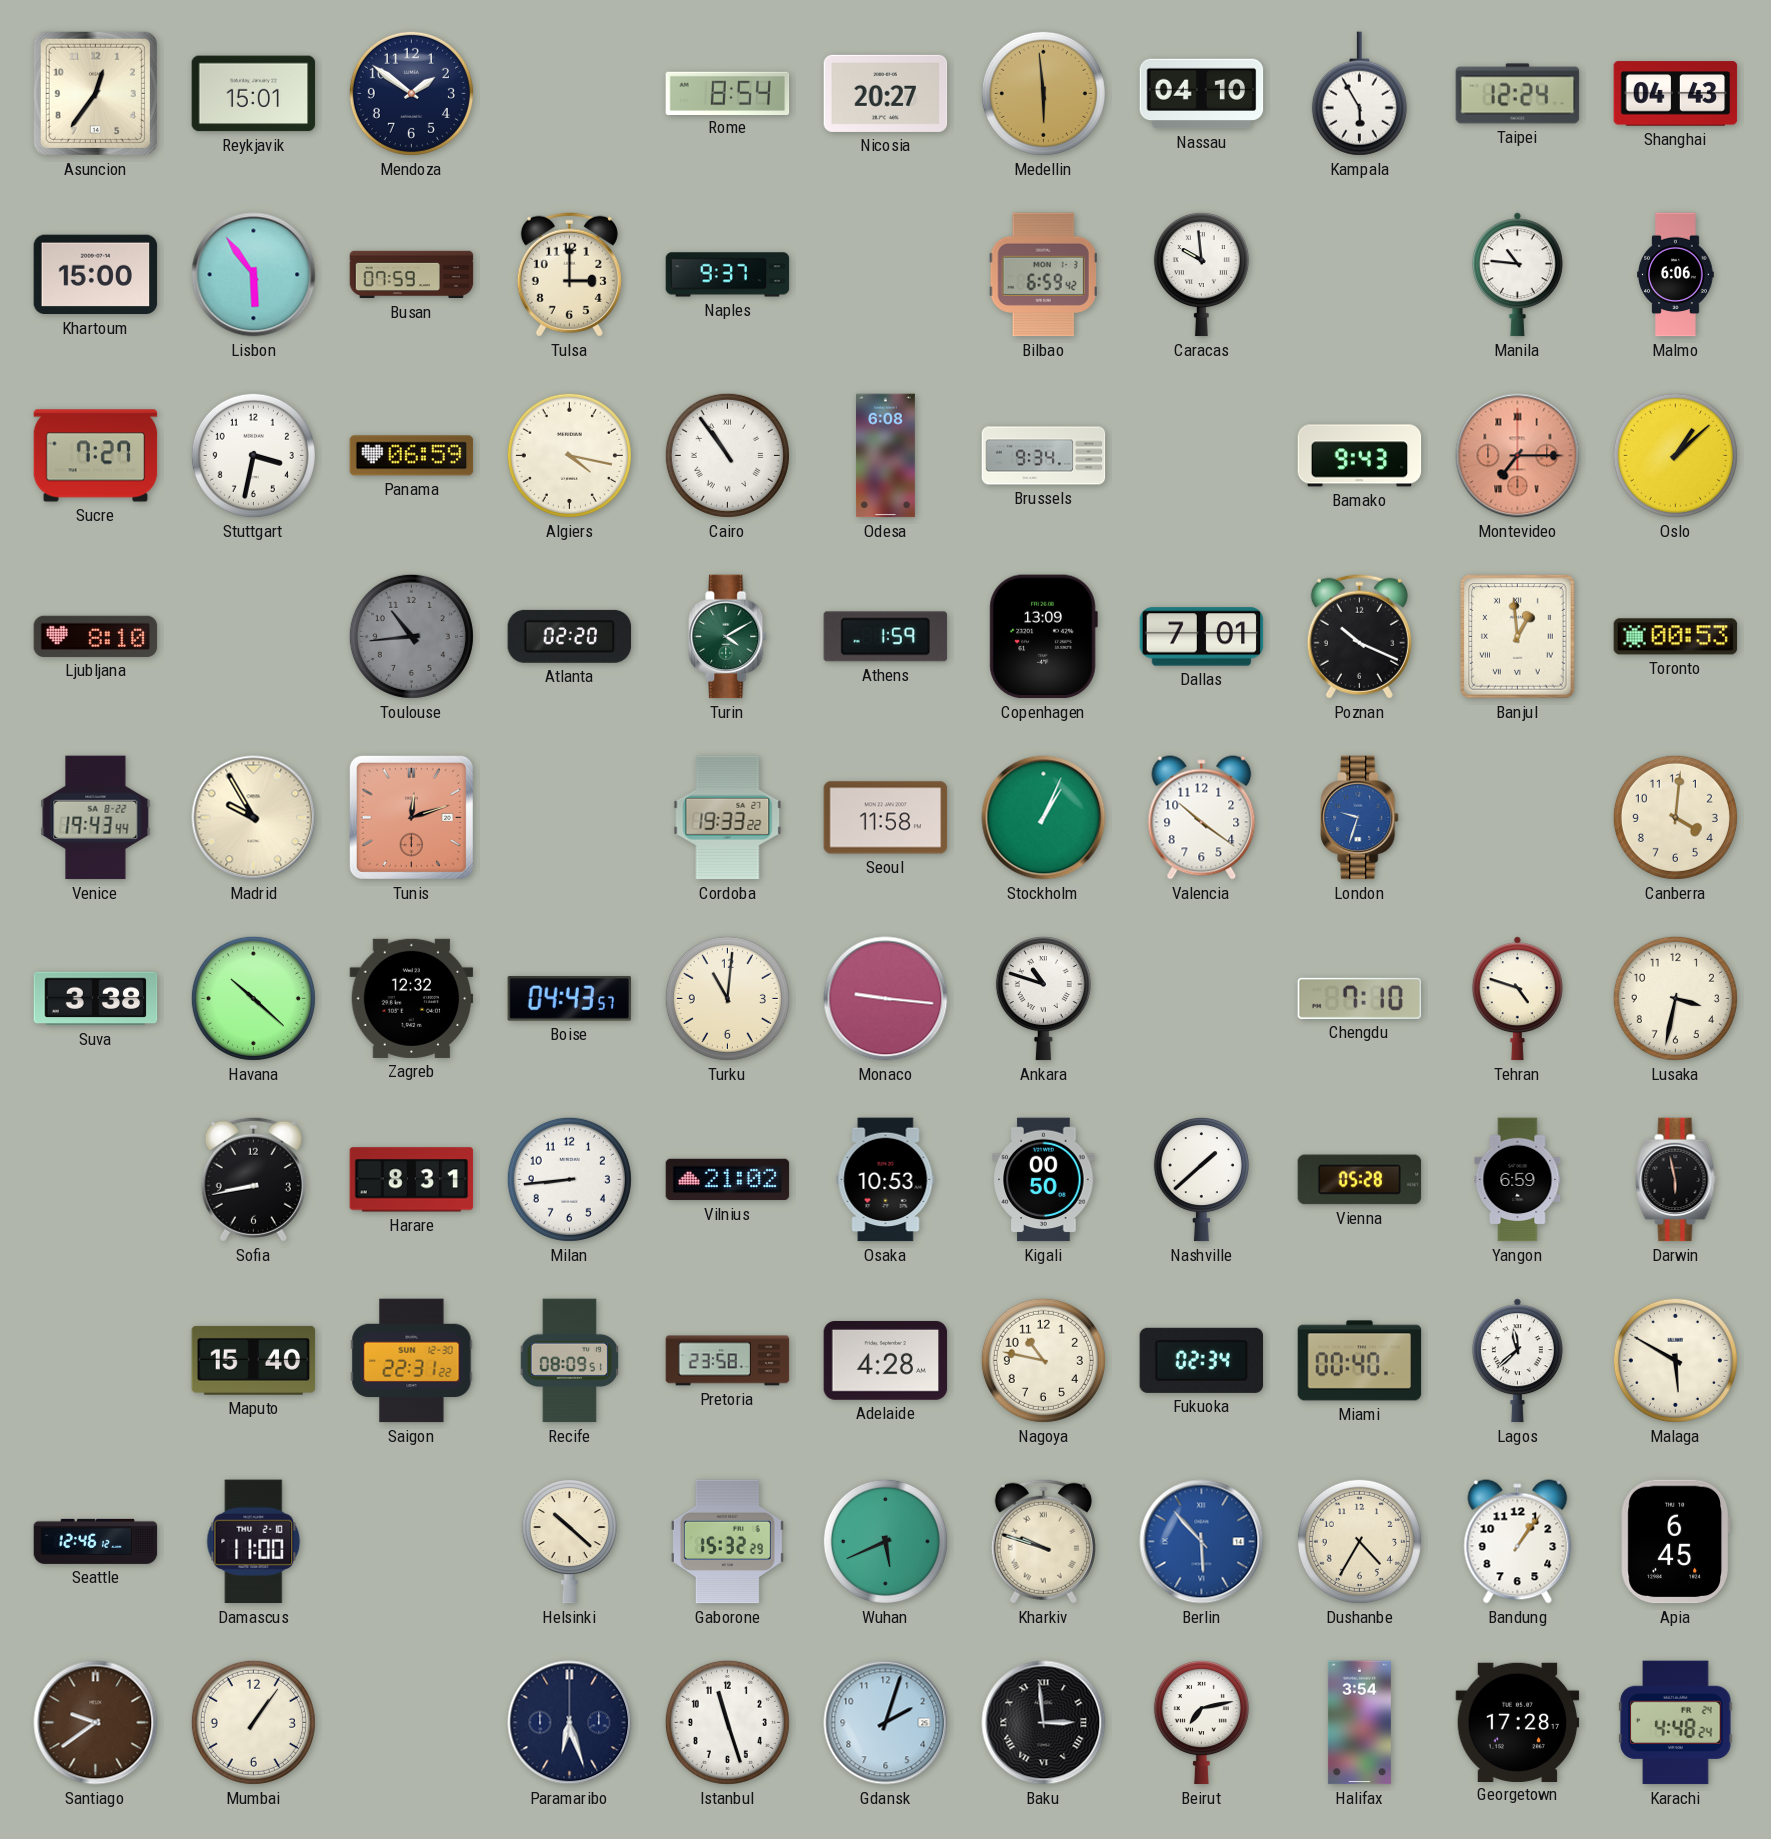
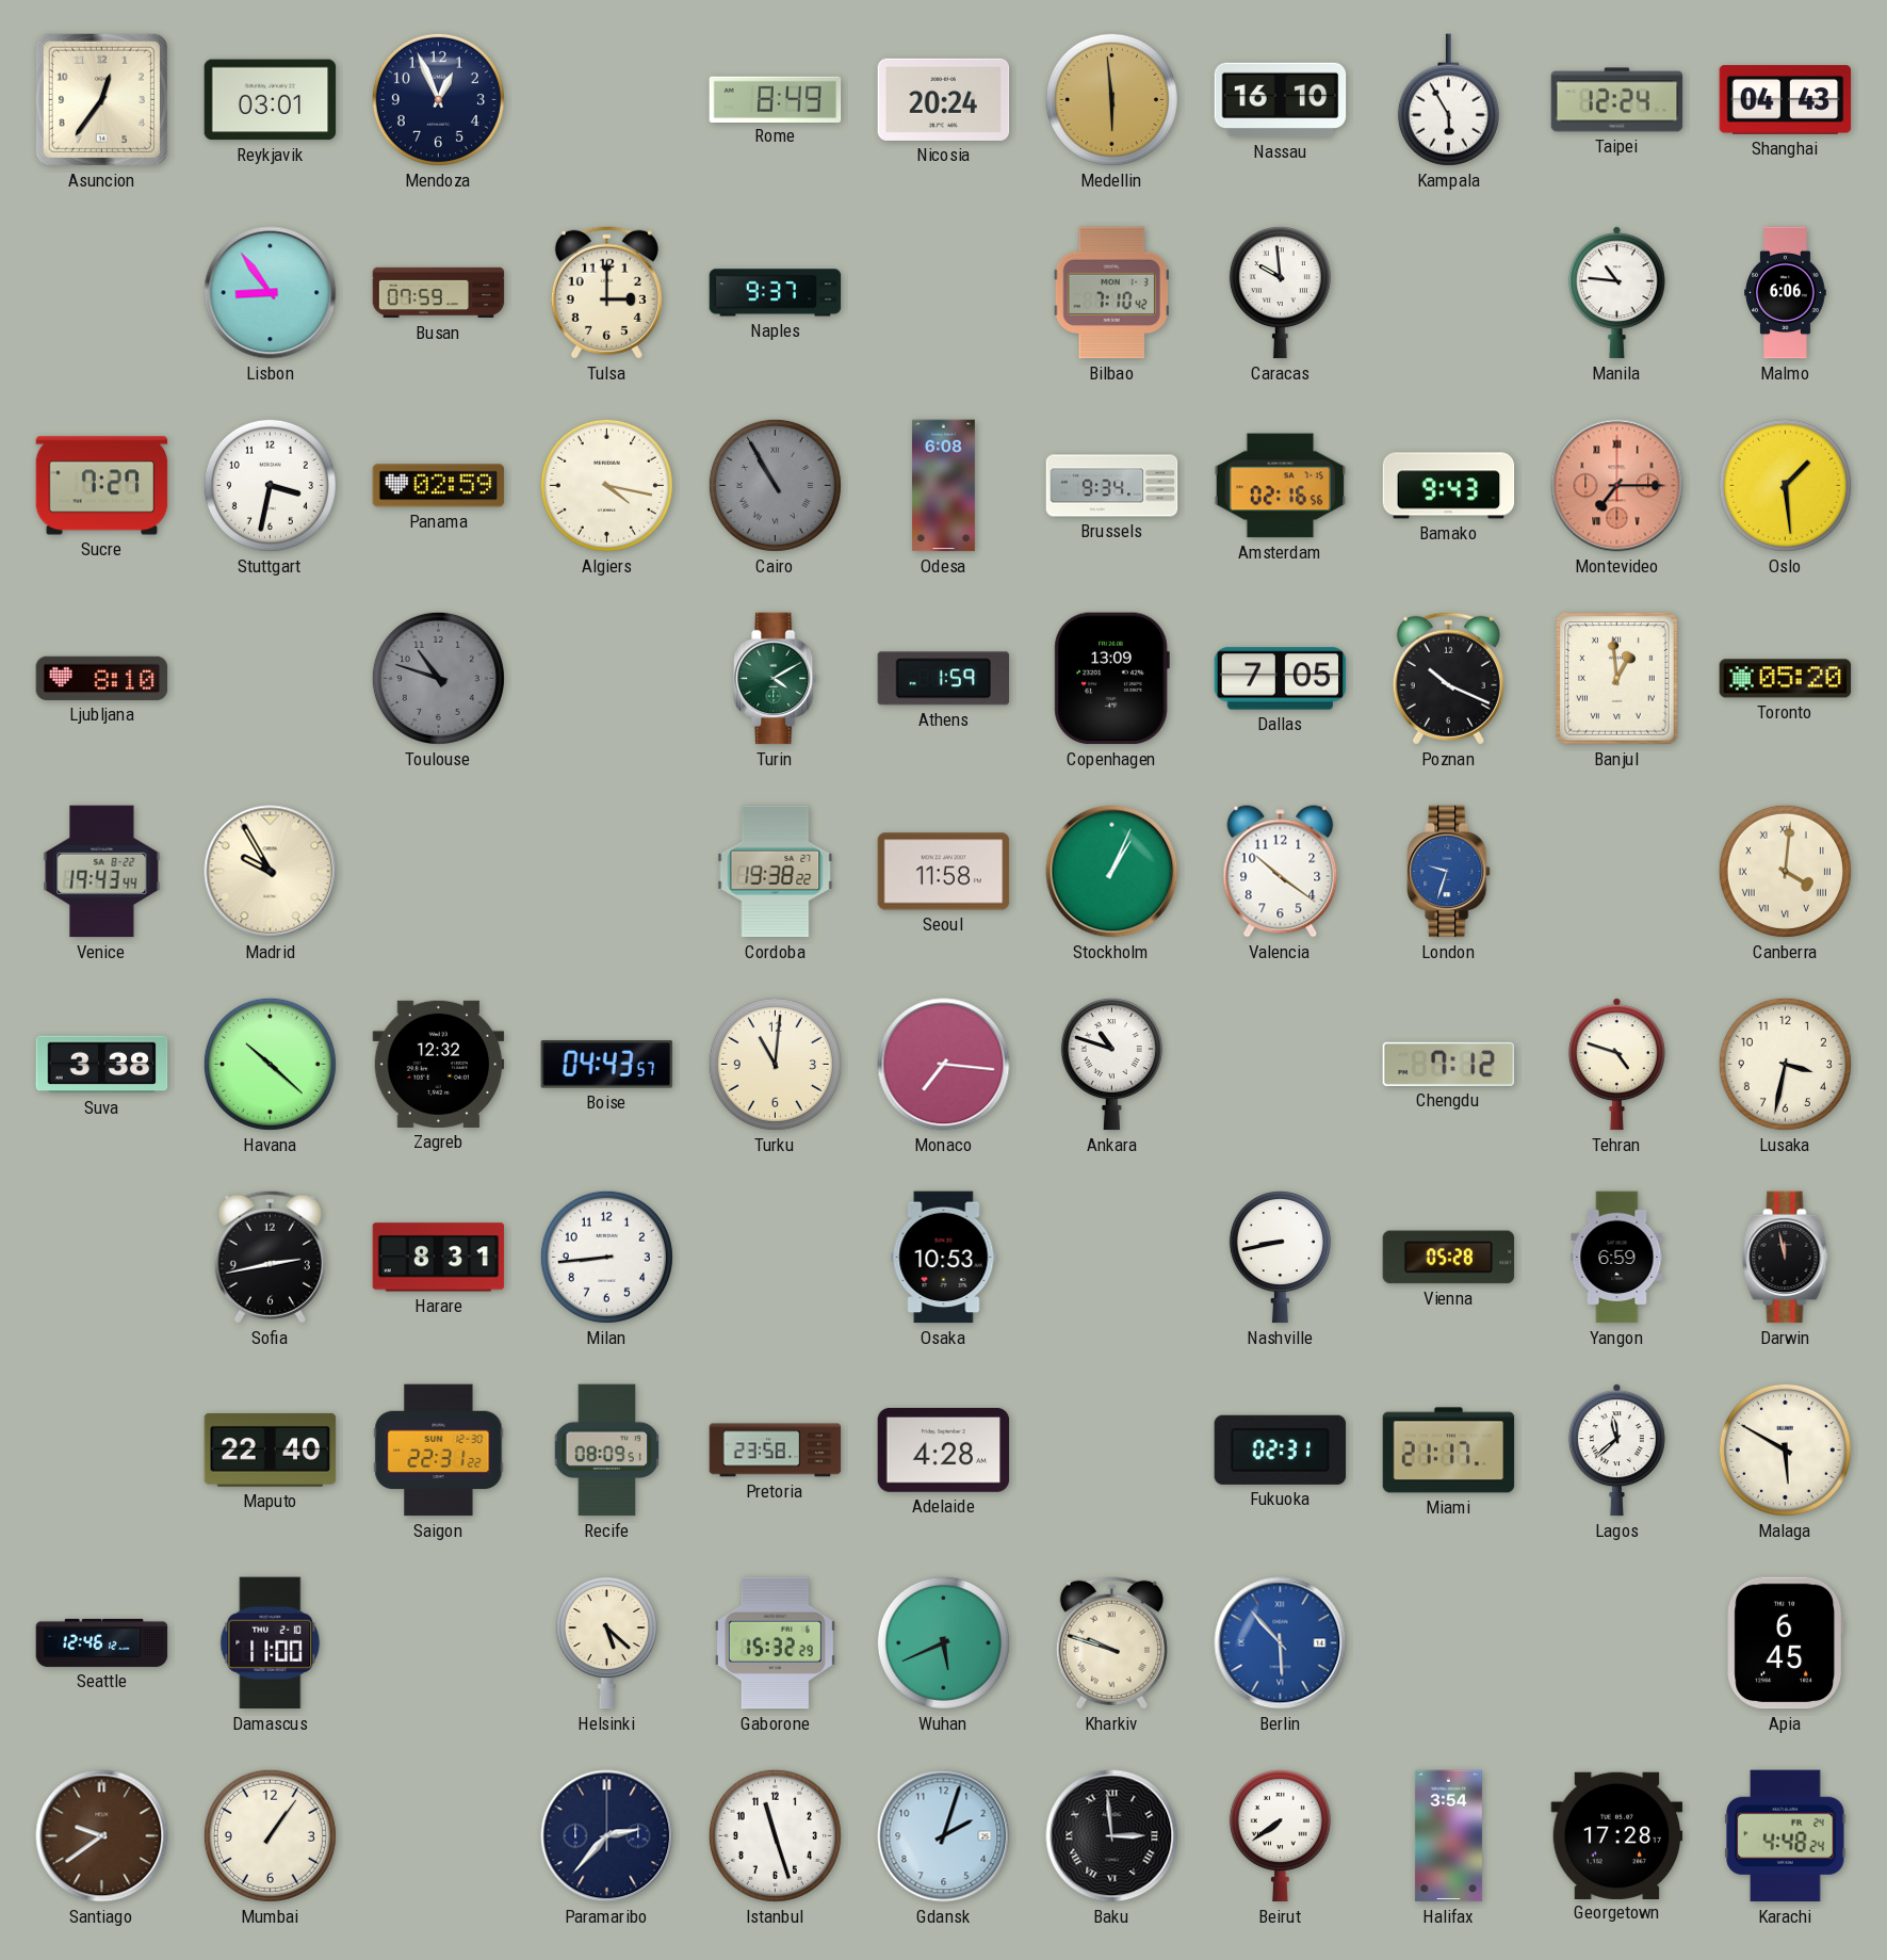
Reykjavik: 15:01 -> 03:01
Mendoza: 1:51 -> 12:56
Rome: 8:54 -> 8:49
Nicosia: 20:27 -> 20:24
Nassau: 04:10 -> 16:10
Khartoum: 15:00 -> none
Lisbon: 5:54 -> 8:54
Bilbao: 6:59 -> 7:10
Panama: 06:59 -> 02:59
Cairo: 10:54 -> 10:55
Cairo dial: white -> grey
Amsterdam: none -> 02:16
Oslo: 1:08 -> 1:29
Toulouse: 10:44 -> 10:48
Atlanta: 02:20 -> none
Dallas: 7:01 -> 7:05
Toronto: 00:53 -> 05:20
Tunis: 12:12 -> none
Cordoba: 19:33 -> 19:38
Canberra numerals: Arabic -> Roman
Monaco: 9:16 -> 7:16
Chengdu: 7:10 -> 7:12
Sofia: 8:43 -> 2:43
Vilnius: 21:02 -> none
Kigali: 00:50 -> none
Nashville: 1:38 -> 8:43
Darwin: 5:58 -> 11:58
Maputo: 15:40 -> 22:40
Nagoya: 10:47 -> none
Fukuoka: 02:34 -> 02:31
Miami: 00:40 -> 21:17
Helsinki: 10:22 -> 5:22
Dushanbe: 4:35 -> none
Bandung: 1:06 -> none
Paramaribo: 6:27 -> 2:37
Beirut: 7:13 -> 7:39
